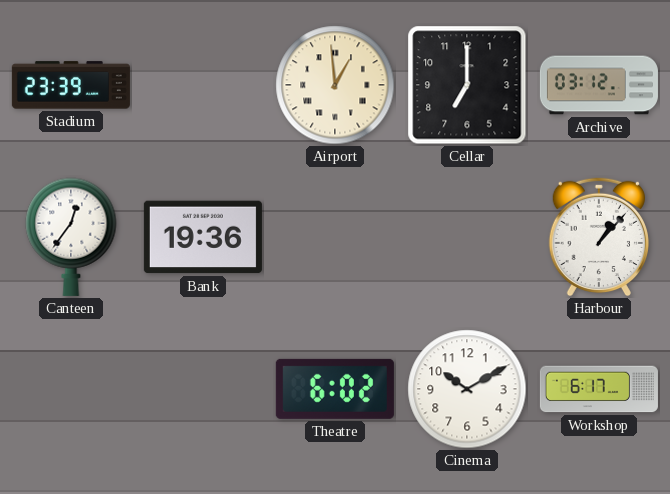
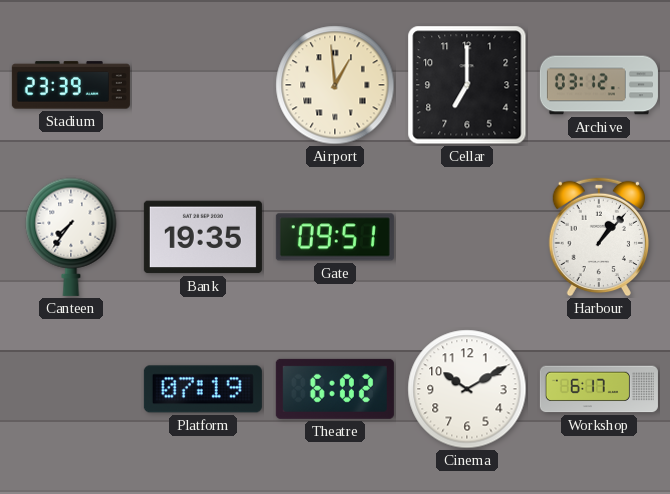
Canteen: 12:36 -> 7:36
Bank: 19:36 -> 19:35
Gate: none -> 09:51
Platform: none -> 07:19
